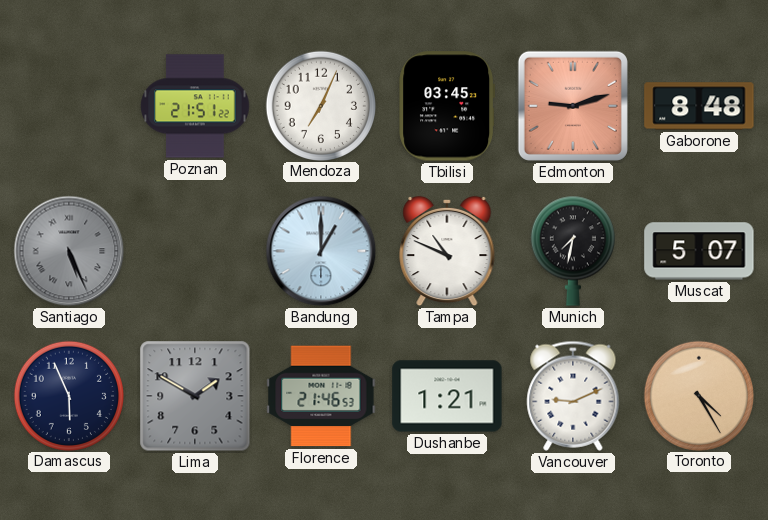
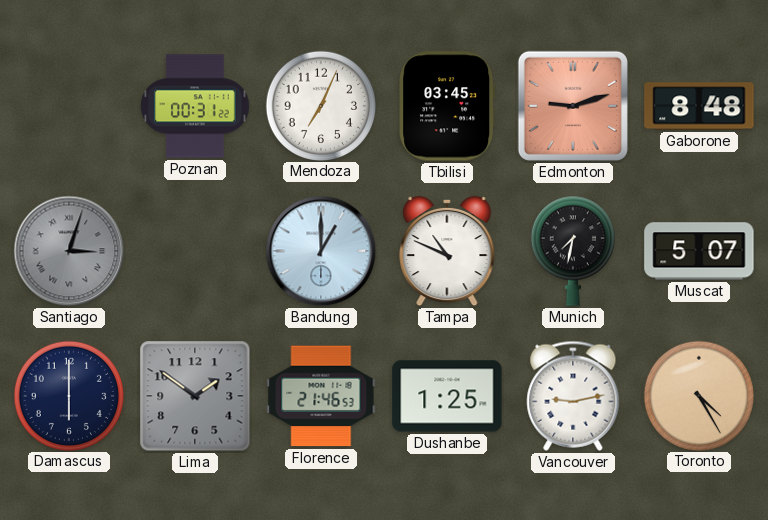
Poznan: 21:51 -> 00:31
Santiago: 5:26 -> 3:03
Damascus: 5:56 -> 6:00
Lima: 1:50 -> 1:51
Dushanbe: 1:21 -> 1:25
Vancouver: 9:11 -> 9:13
